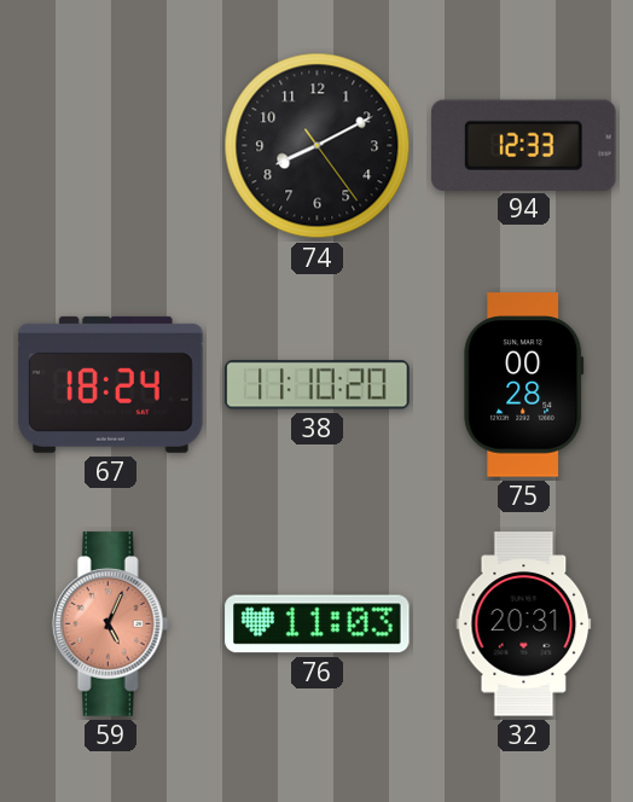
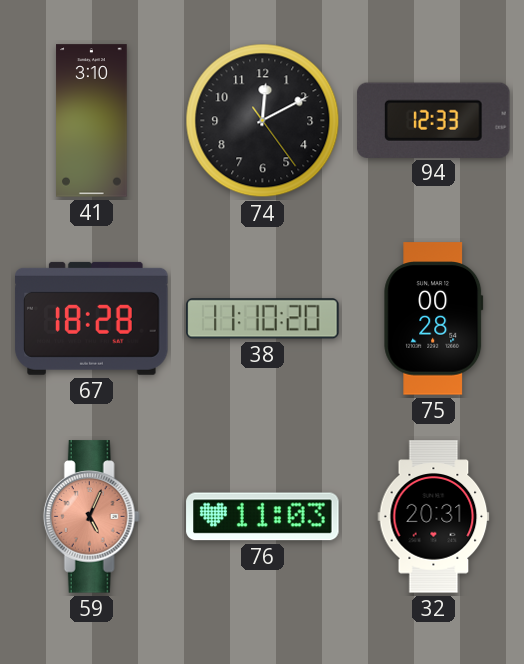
41: none -> 3:10
74: 8:10 -> 12:10
67: 18:24 -> 18:28
